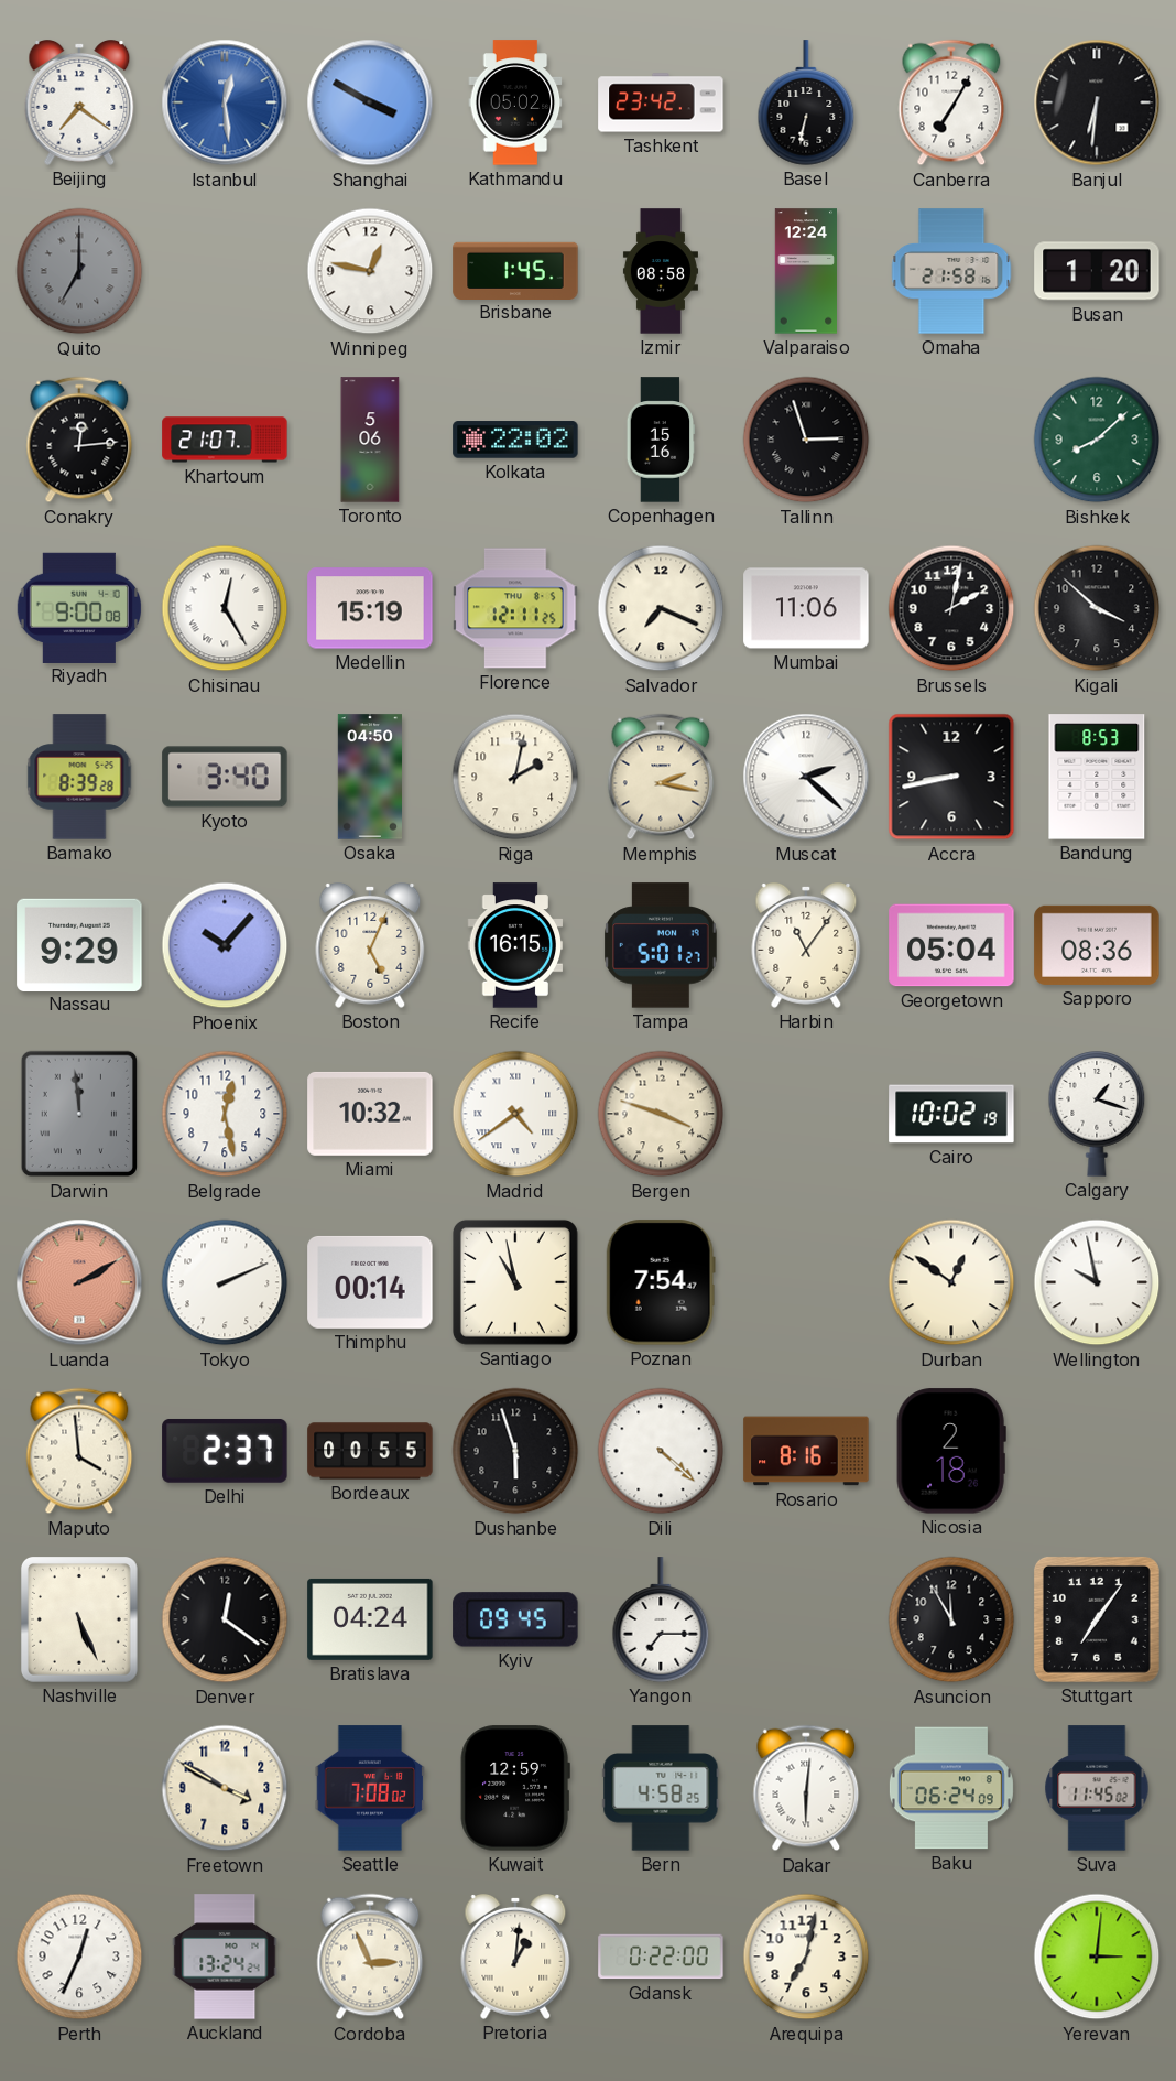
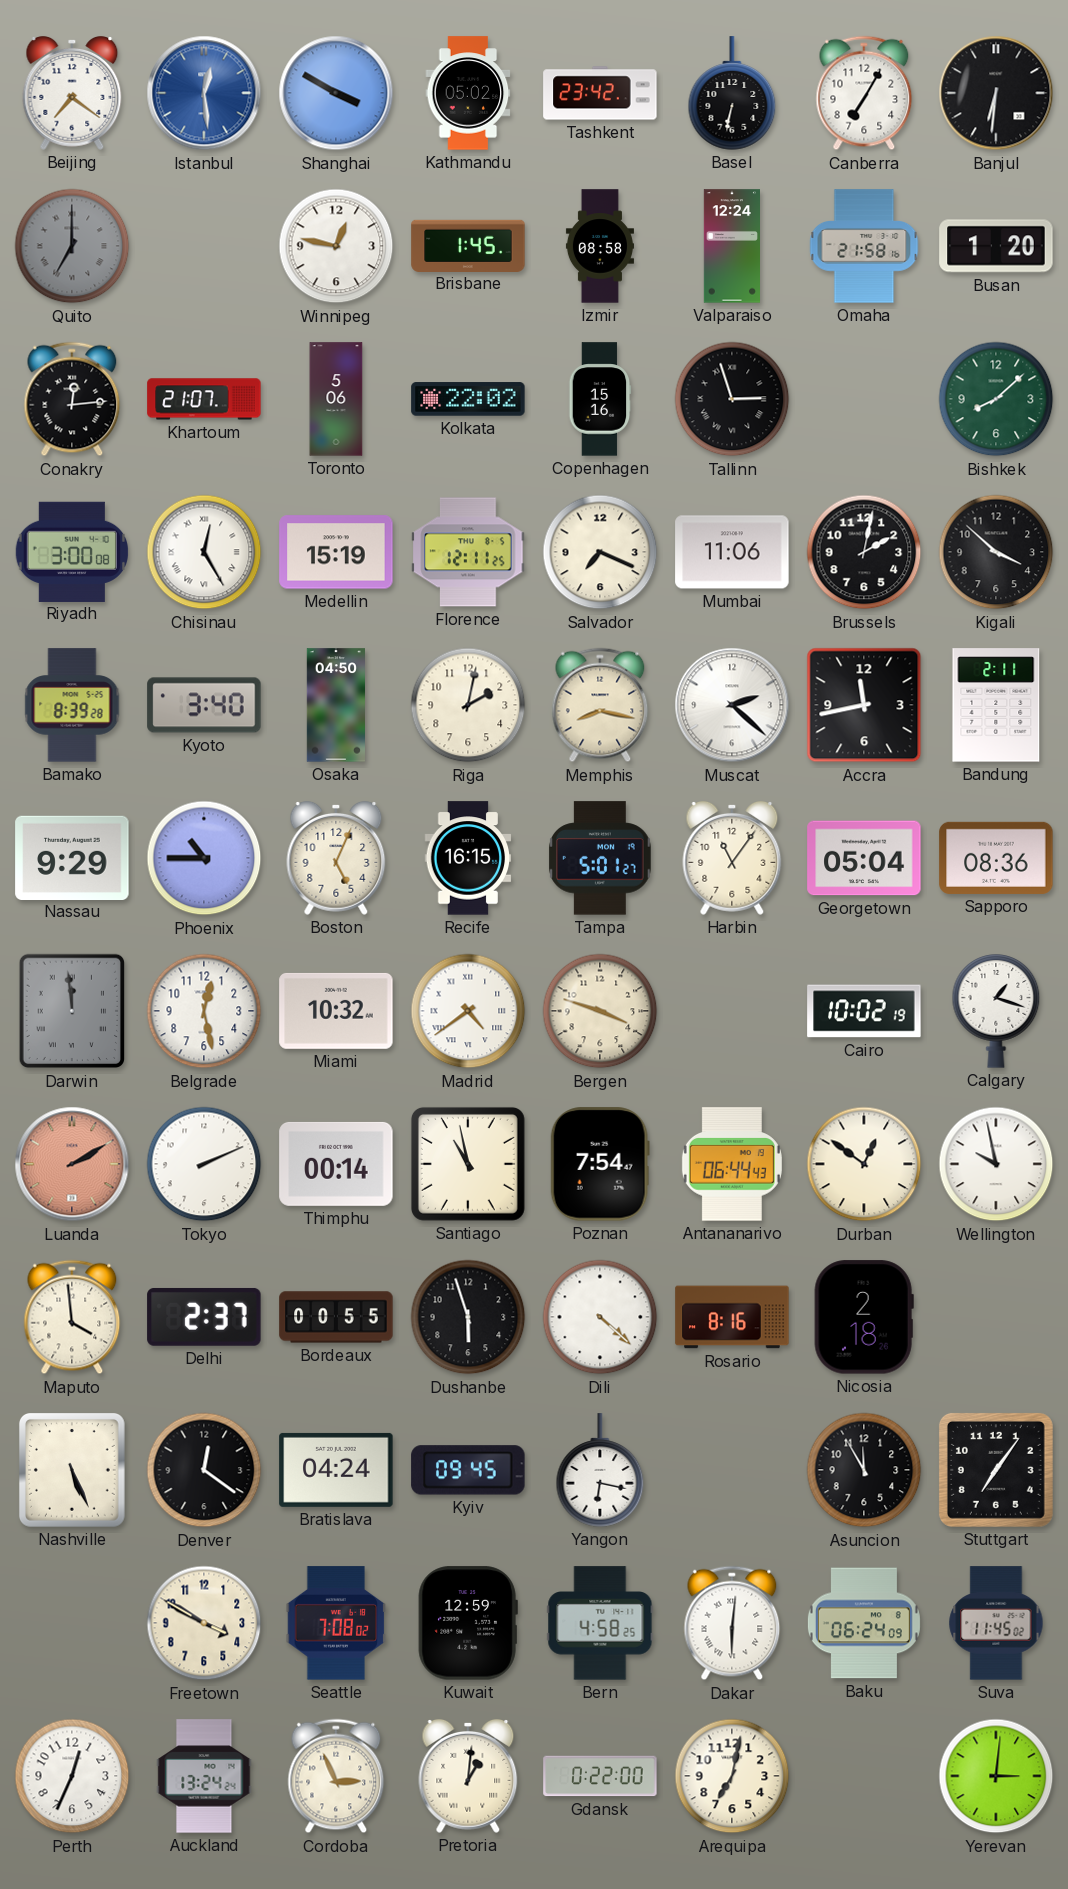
Riyadh: 9:00 -> 3:00
Memphis: 2:17 -> 8:17
Accra: 8:43 -> 11:43
Bandung: 8:53 -> 2:11
Phoenix: 10:07 -> 10:45
Antananarivo: none -> 06:44
Yangon: 7:15 -> 6:17
